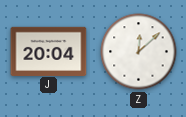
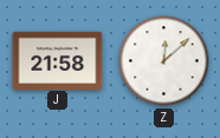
J: 20:04 -> 21:58
